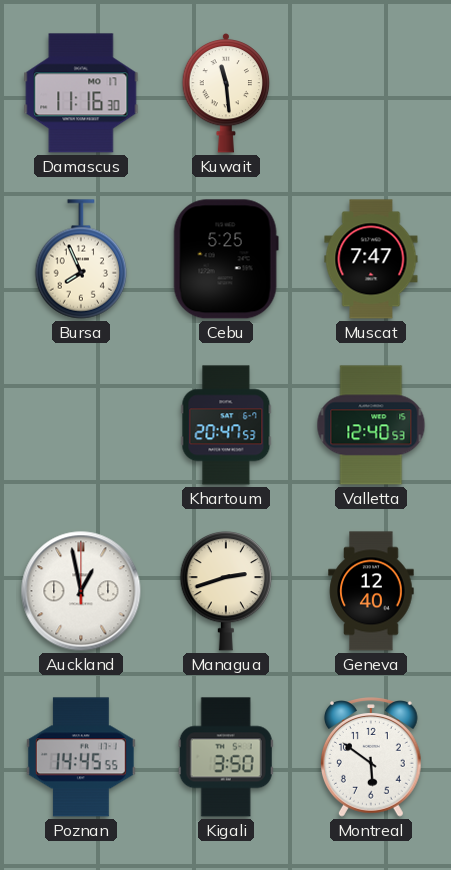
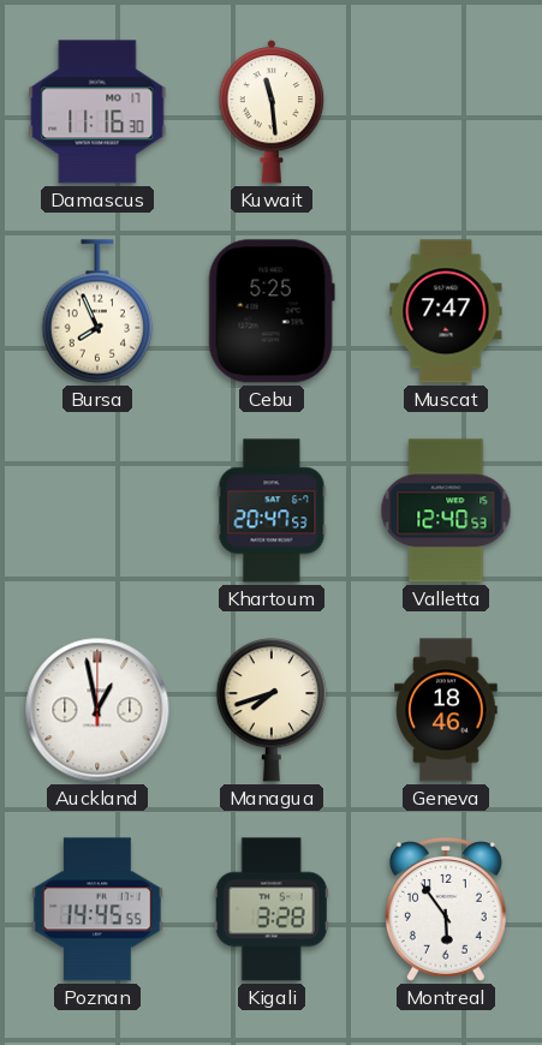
Managua: 2:42 -> 7:42
Geneva: 12:40 -> 18:46
Kigali: 3:50 -> 3:28
Montreal: 5:51 -> 5:54
